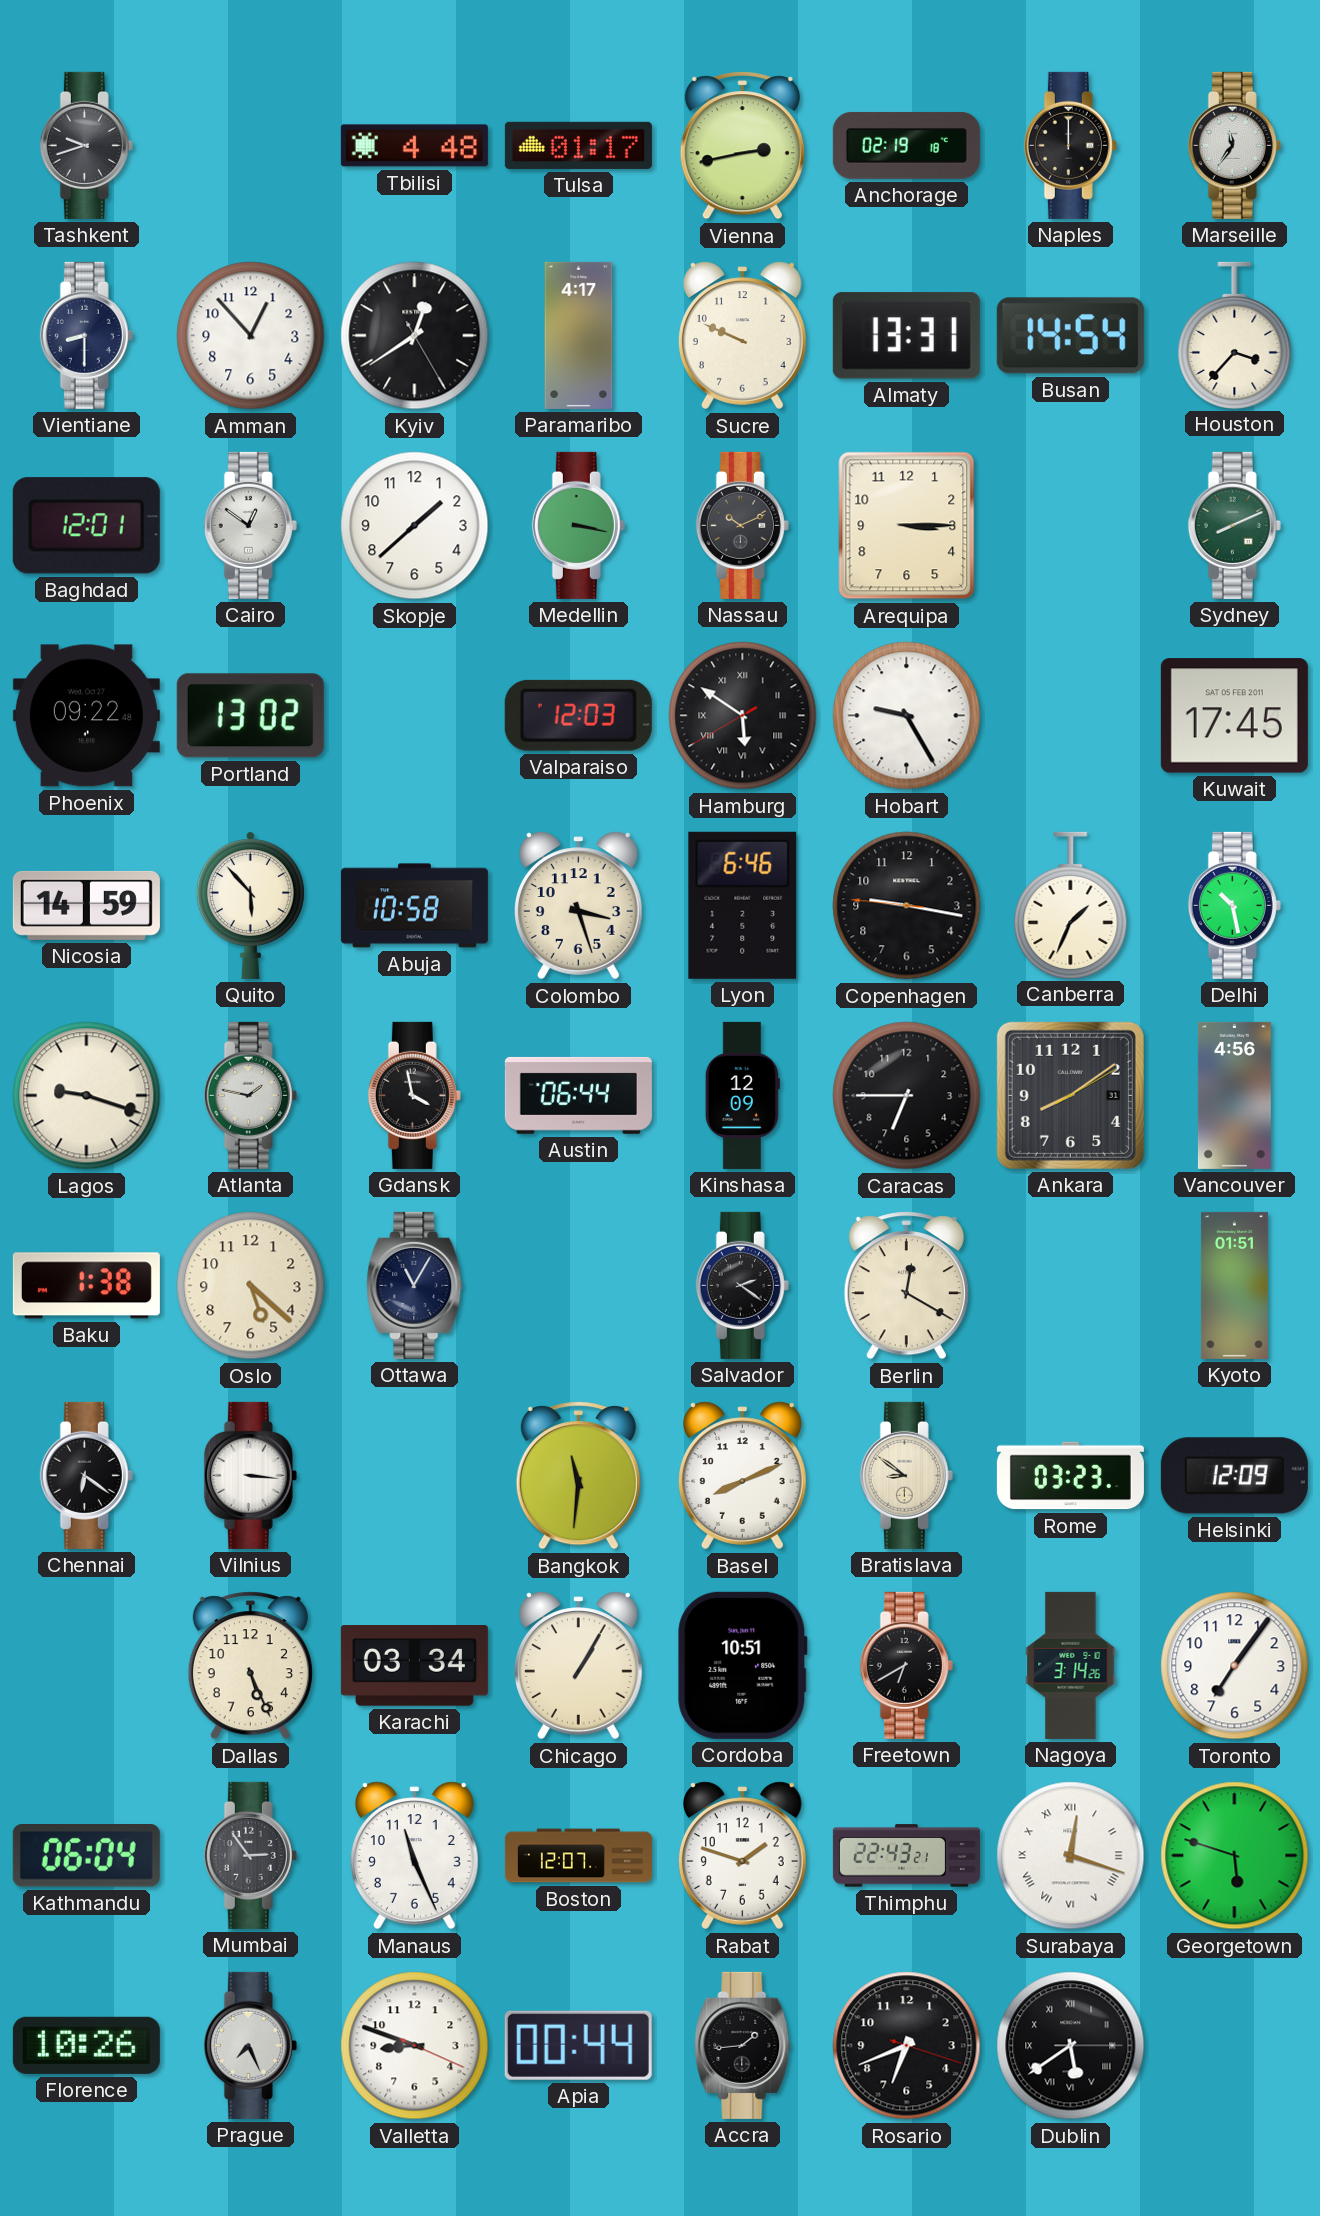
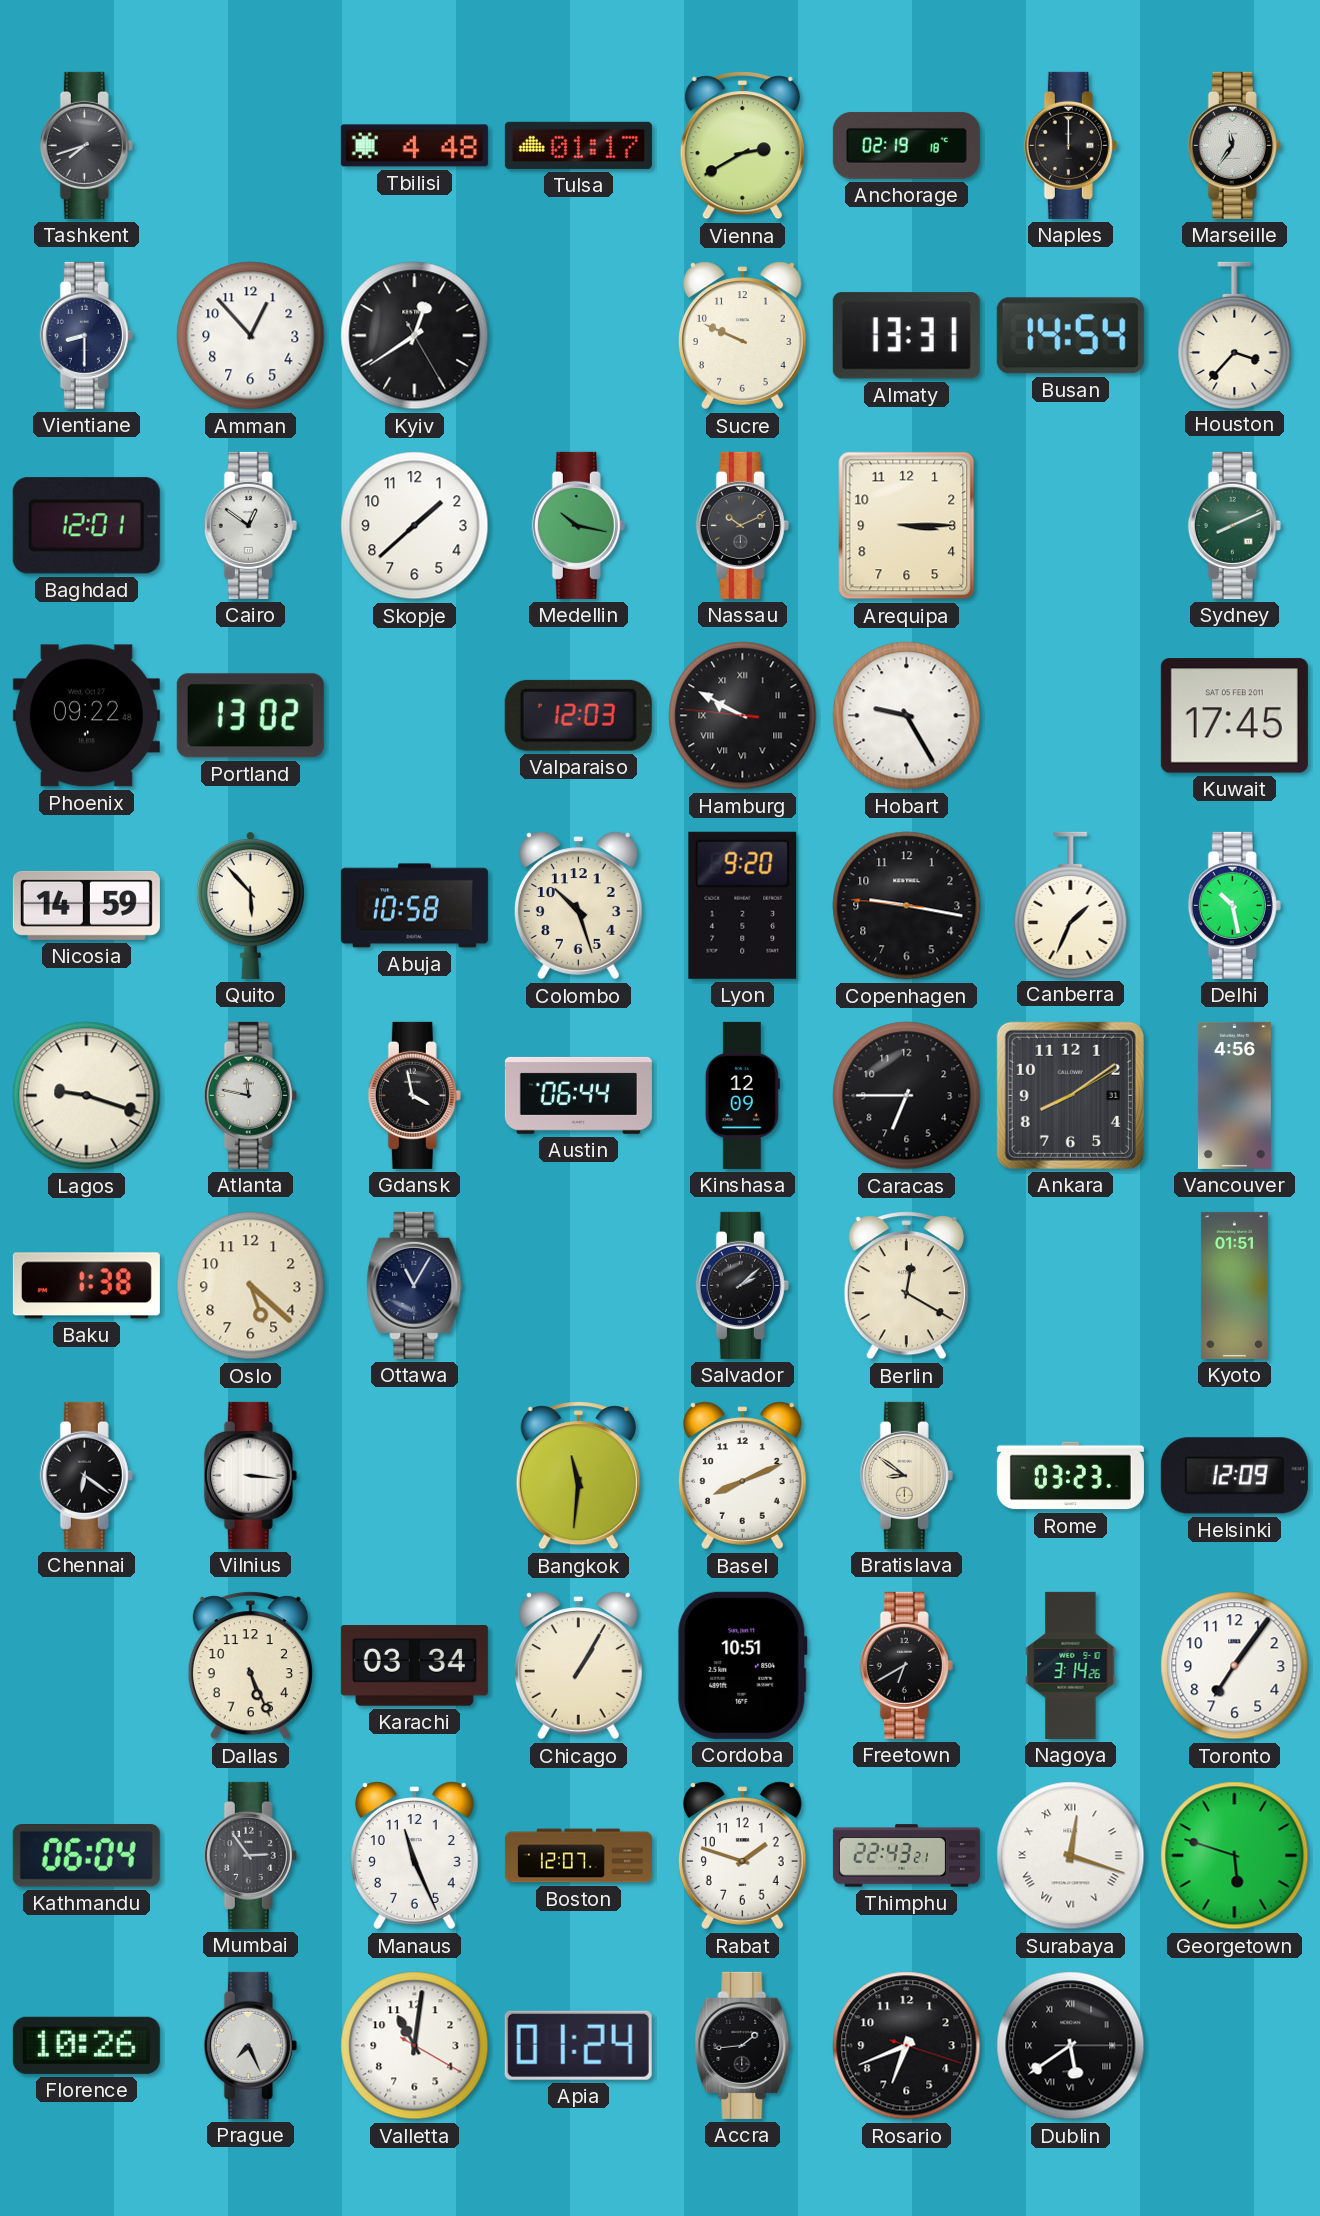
Tashkent: 9:42 -> 7:42
Vienna: 2:43 -> 2:40
Paramaribo: 4:17 -> none
Medellin: 3:17 -> 10:17
Hamburg: 5:50 -> 9:49
Colombo: 3:27 -> 10:27
Lyon: 6:46 -> 9:20
Atlanta: 1:47 -> 11:47
Salvador: 2:21 -> 2:08
Valletta: 8:48 -> 11:01
Apia: 00:44 -> 01:24
